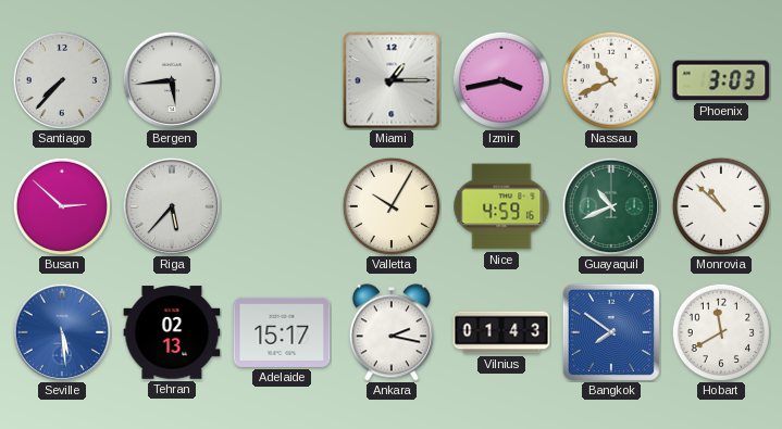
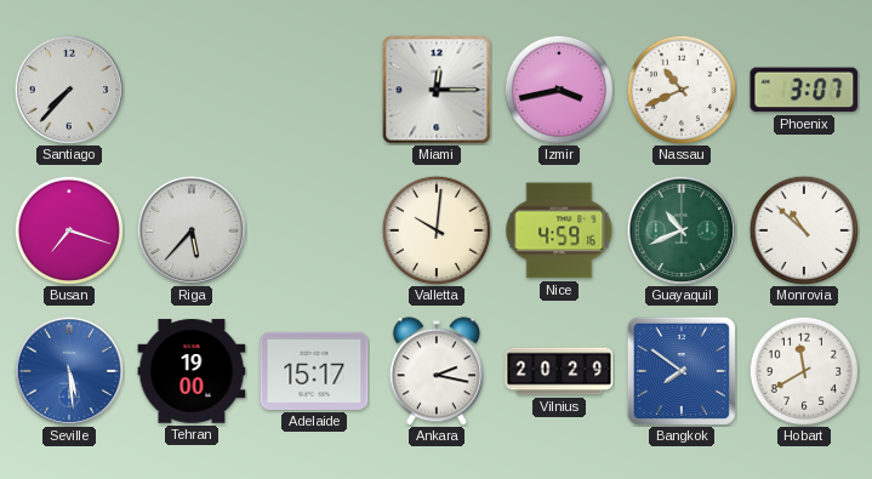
Bergen: 5:44 -> none
Miami: 1:15 -> 12:15
Phoenix: 3:03 -> 3:07
Busan: 2:52 -> 7:18
Valletta: 10:05 -> 10:01
Tehran: 02:13 -> 19:00
Vilnius: 01:43 -> 20:29
